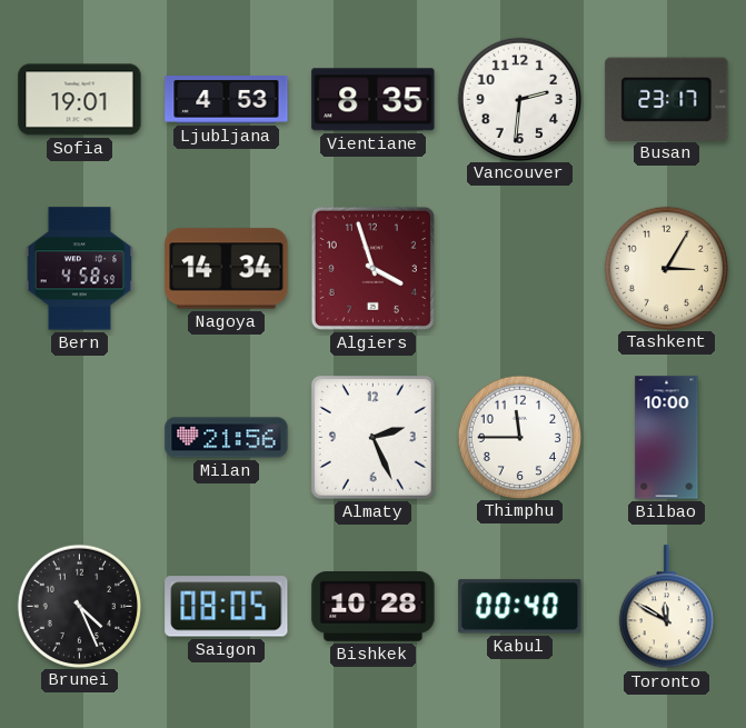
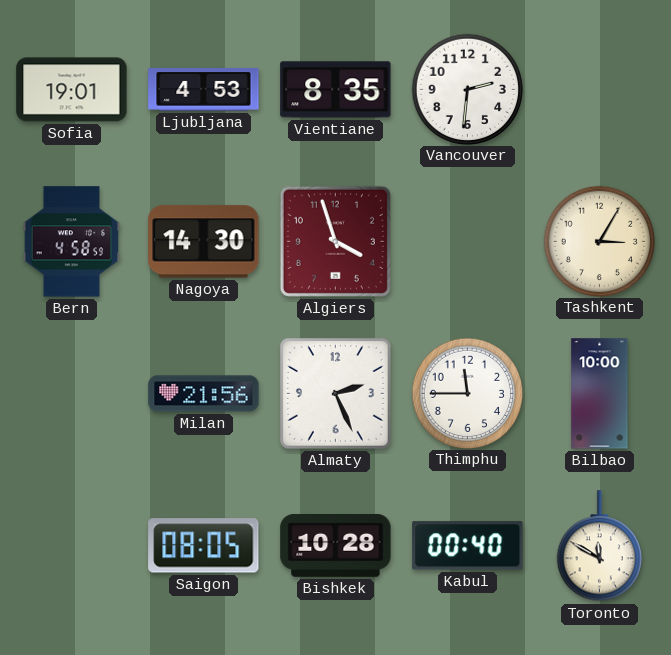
Busan: 23:17 -> none
Nagoya: 14:34 -> 14:30
Brunei: 4:26 -> none
